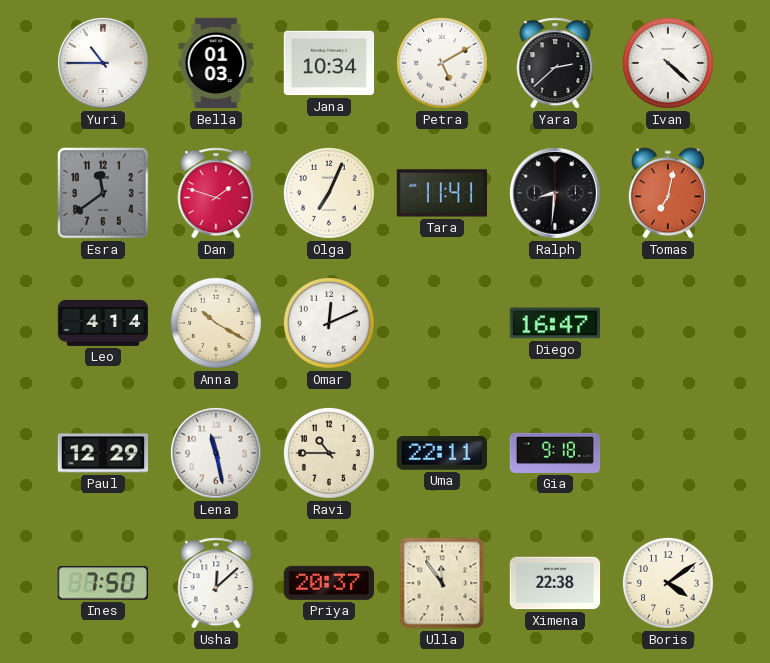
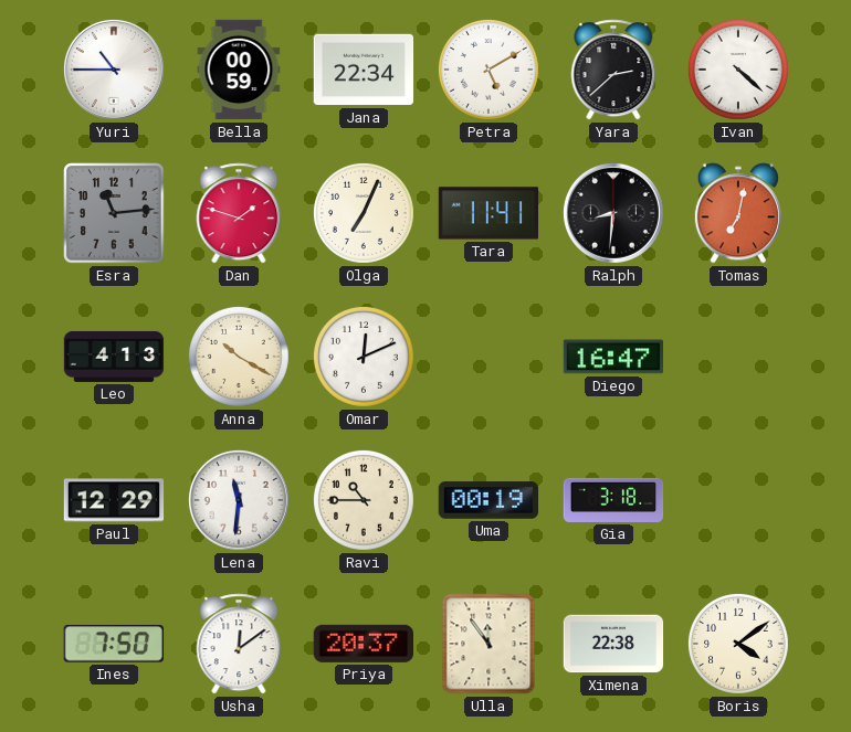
Bella: 01:03 -> 00:59
Jana: 10:34 -> 22:34
Esra: 11:39 -> 11:14
Leo: 4:14 -> 4:13
Lena: 11:28 -> 11:31
Uma: 22:11 -> 00:19
Gia: 9:18 -> 3:18
Usha: 12:08 -> 12:09
